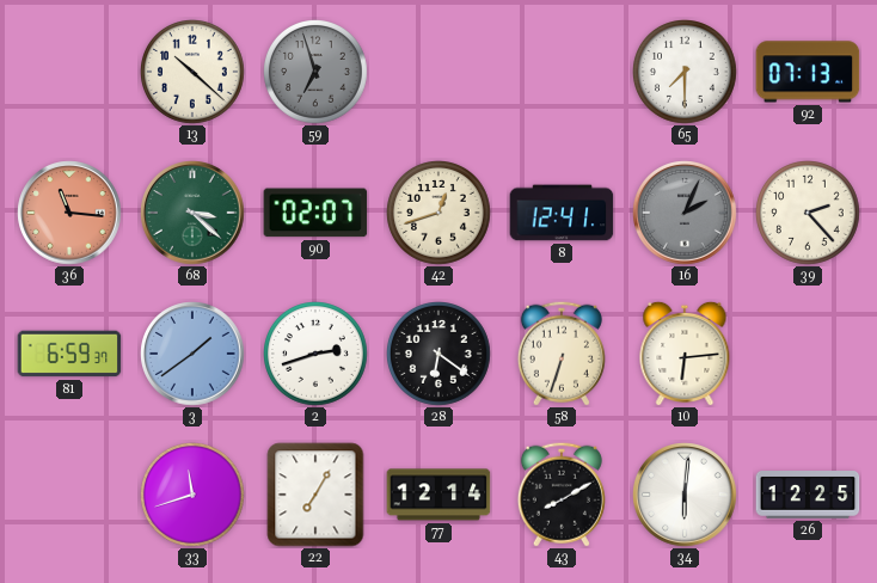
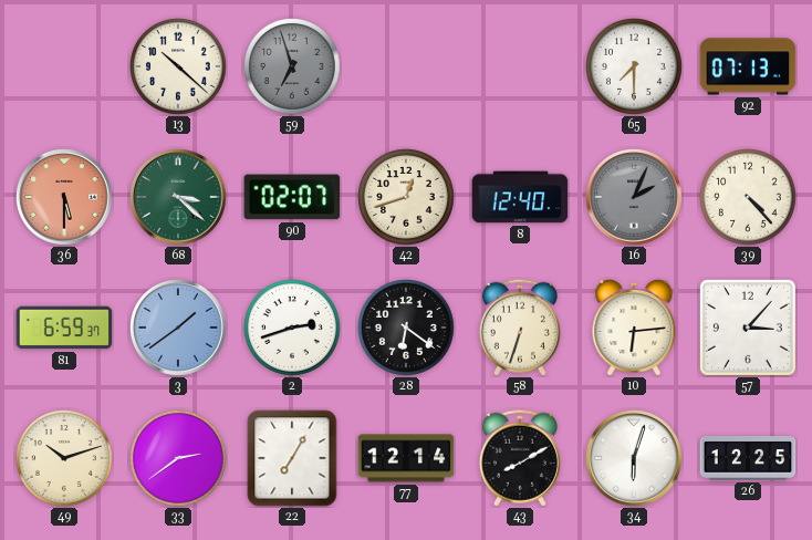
36: 11:16 -> 5:30
8: 12:41 -> 12:40
39: 2:23 -> 4:23
57: none -> 3:07
49: none -> 10:12
33: 11:42 -> 2:39
34: 6:01 -> 6:03
